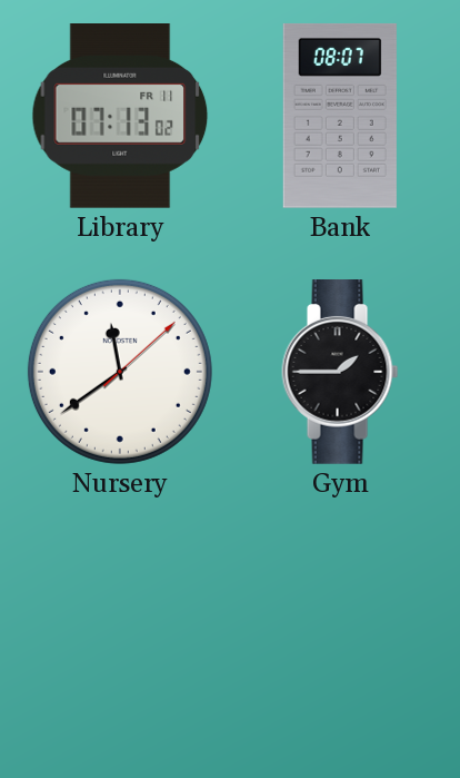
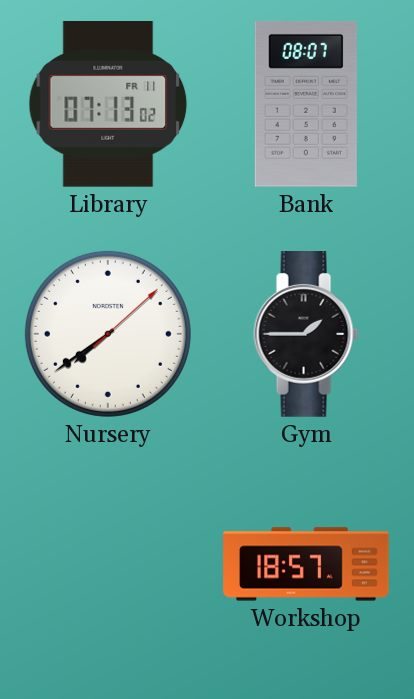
Nursery: 11:39 -> 7:39
Workshop: none -> 18:57
